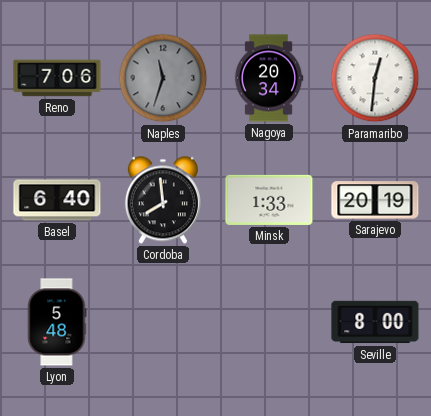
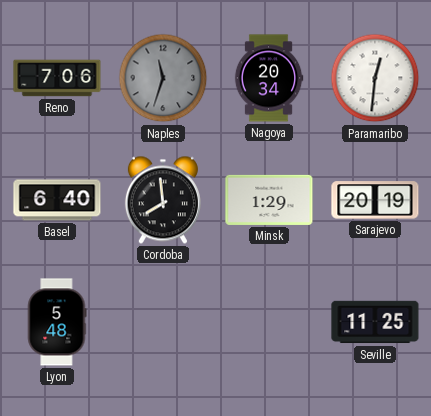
Minsk: 1:33 -> 1:29
Seville: 8:00 -> 11:25
